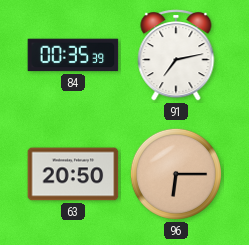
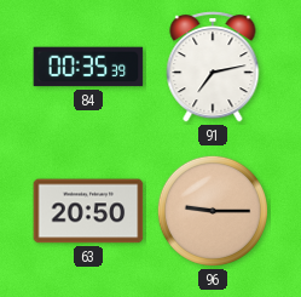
96: 6:15 -> 9:15
